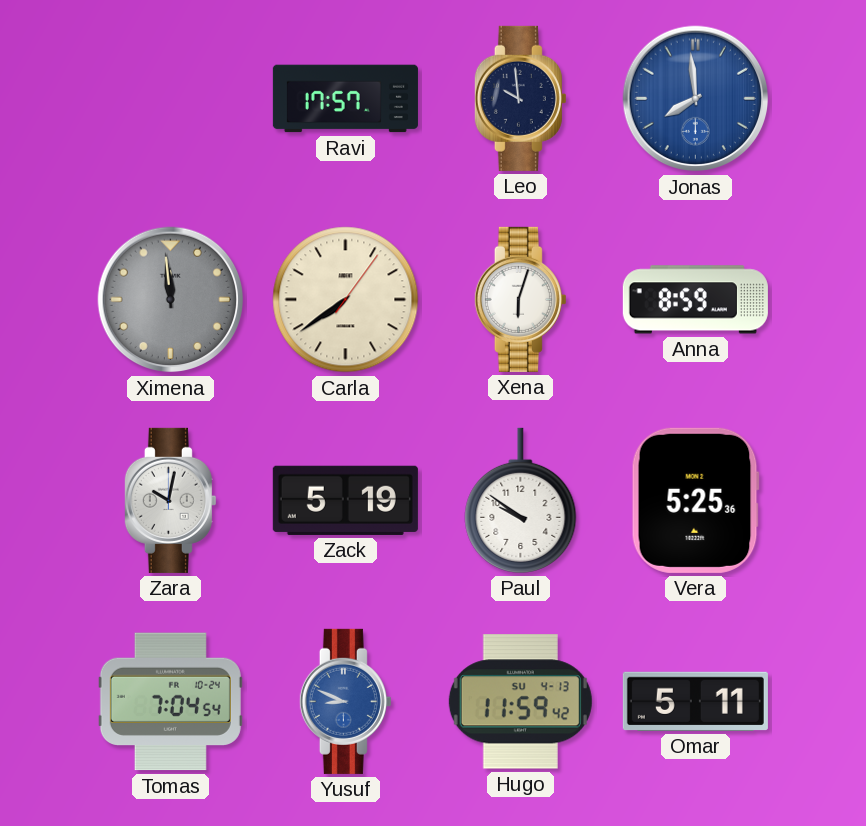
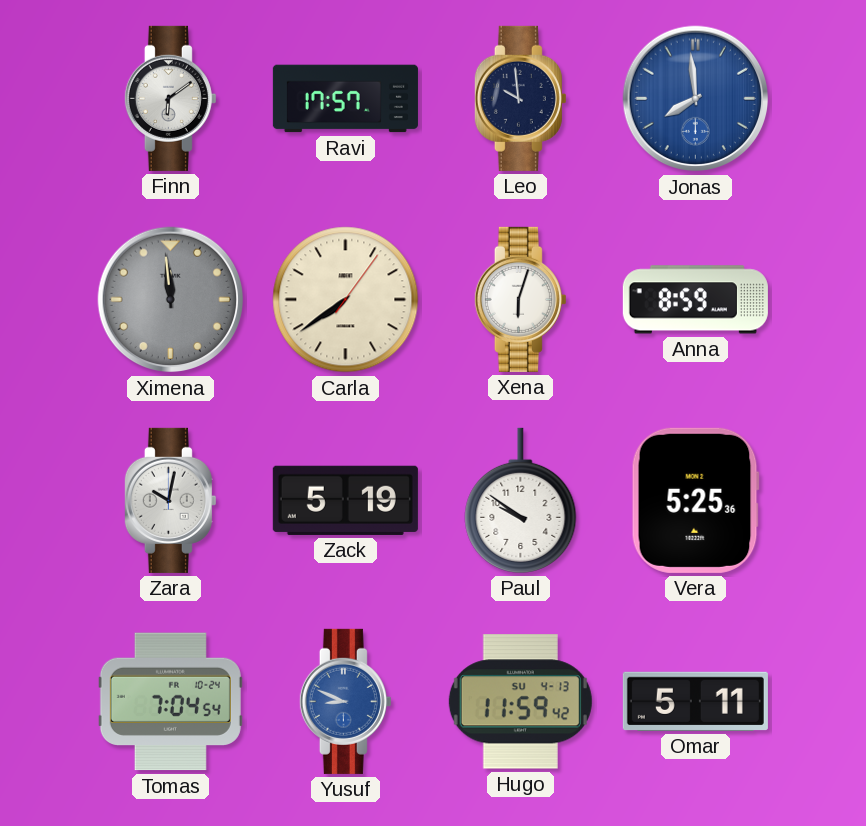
Finn: none -> 6:09
